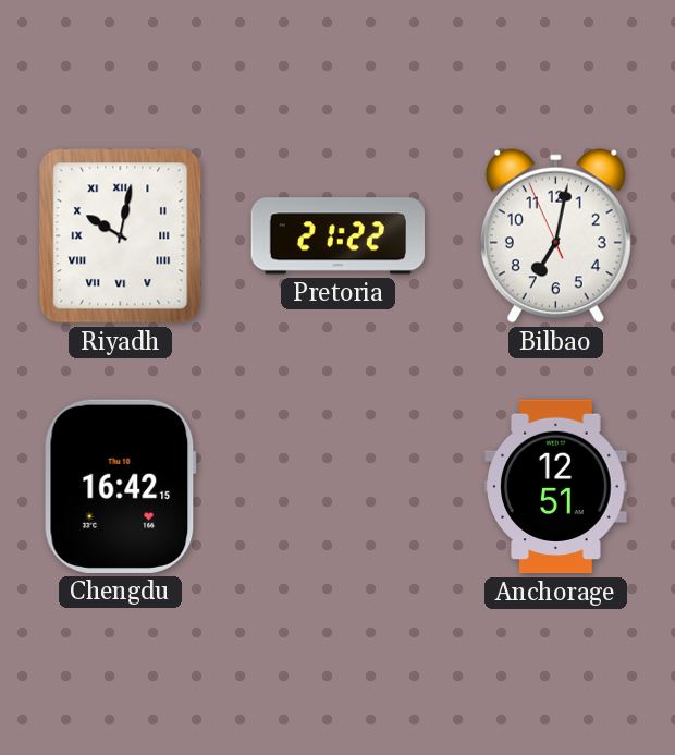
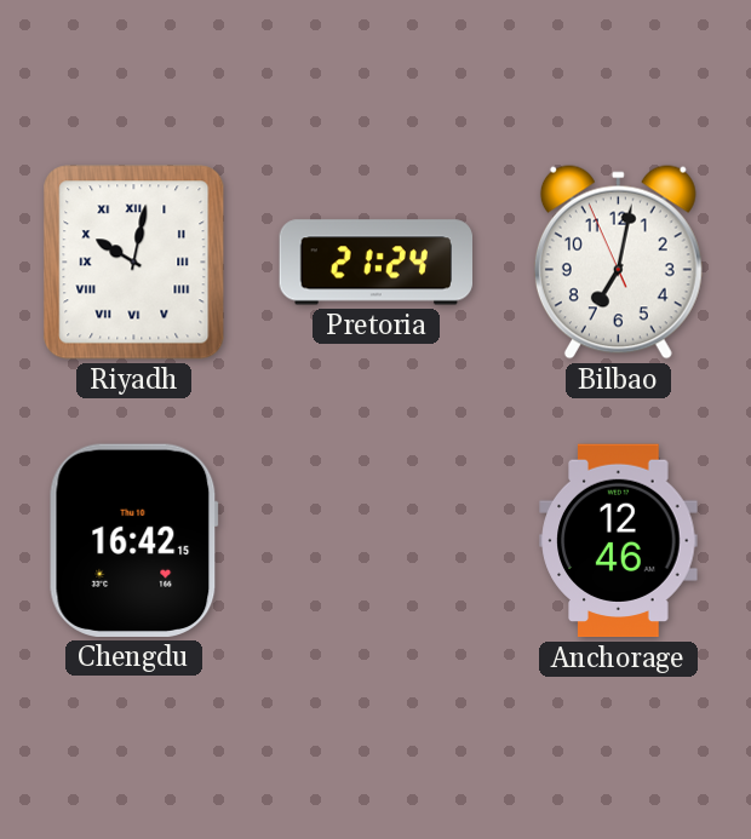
Pretoria: 21:22 -> 21:24
Anchorage: 12:51 -> 12:46
